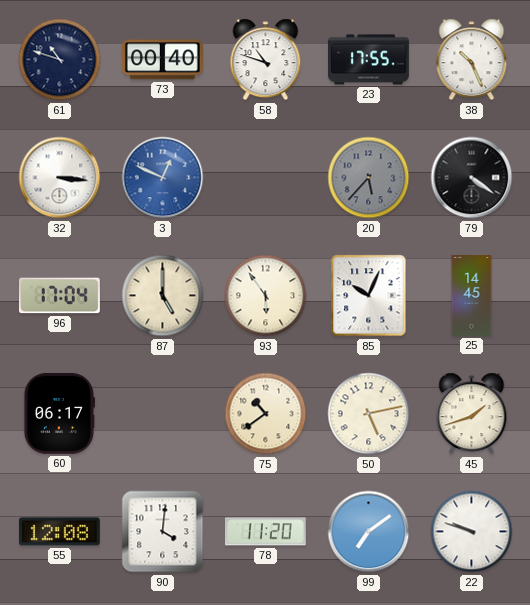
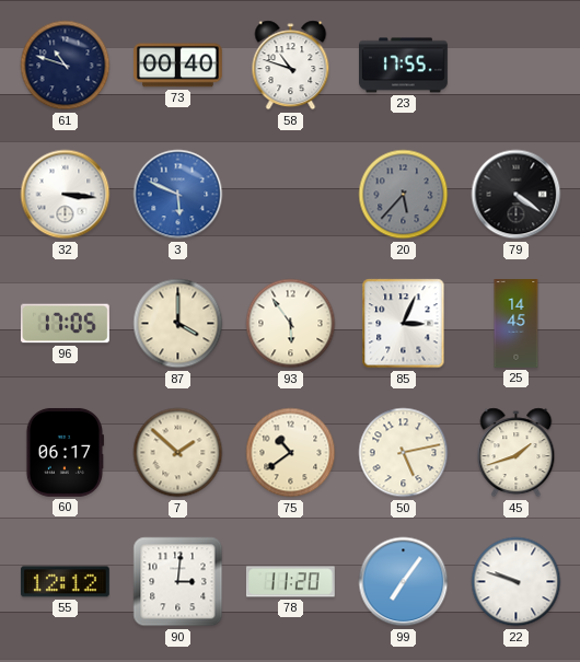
38: 10:26 -> none
3: 12:49 -> 5:49
96: 17:04 -> 17:05
87: 5:00 -> 4:00
85: 10:04 -> 3:04
7: none -> 1:52
55: 12:08 -> 12:12
90: 4:01 -> 3:01
99: 7:09 -> 7:06
